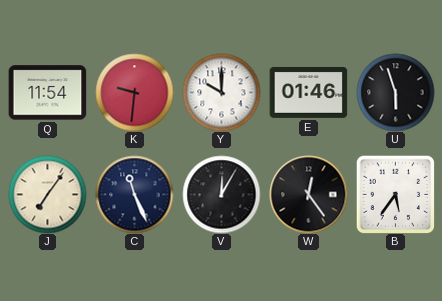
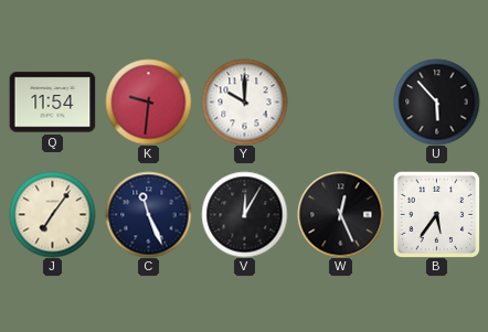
E: 01:46 -> none
U: 5:57 -> 5:53
W: 12:24 -> 12:26
